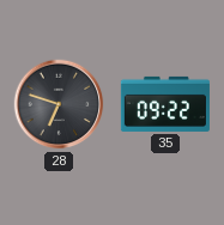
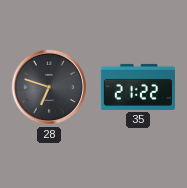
35: 09:22 -> 21:22
